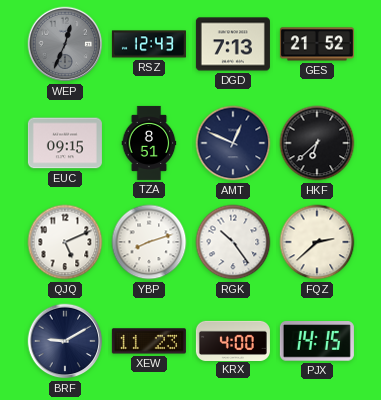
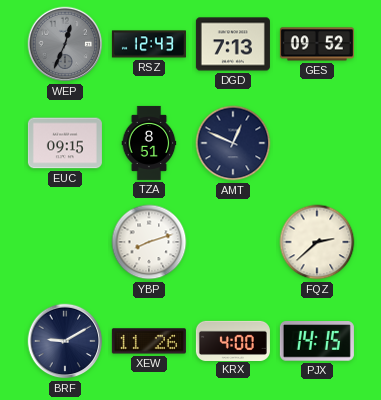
GES: 21:52 -> 09:52
HKF: 6:38 -> none
QJQ: 5:11 -> none
RGK: 10:24 -> none
XEW: 11:23 -> 11:26
